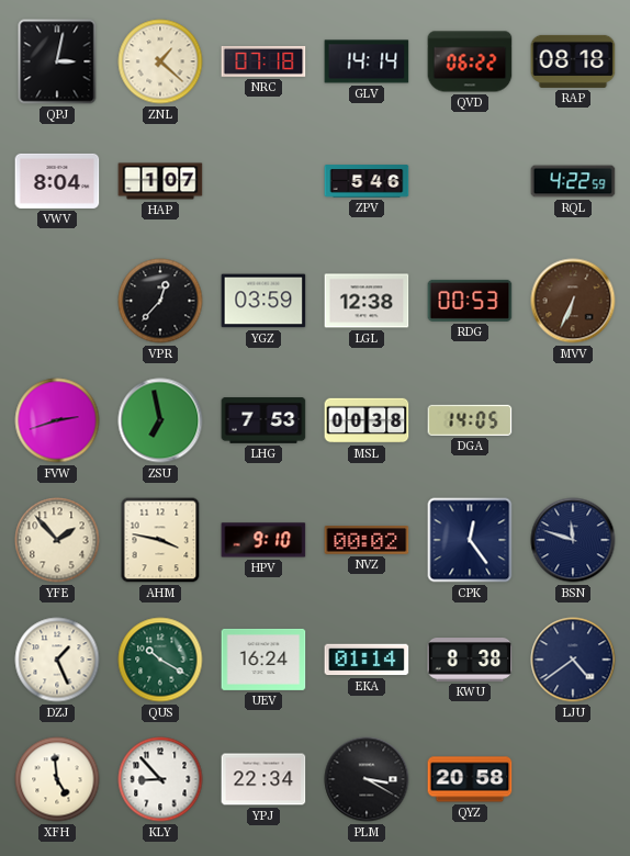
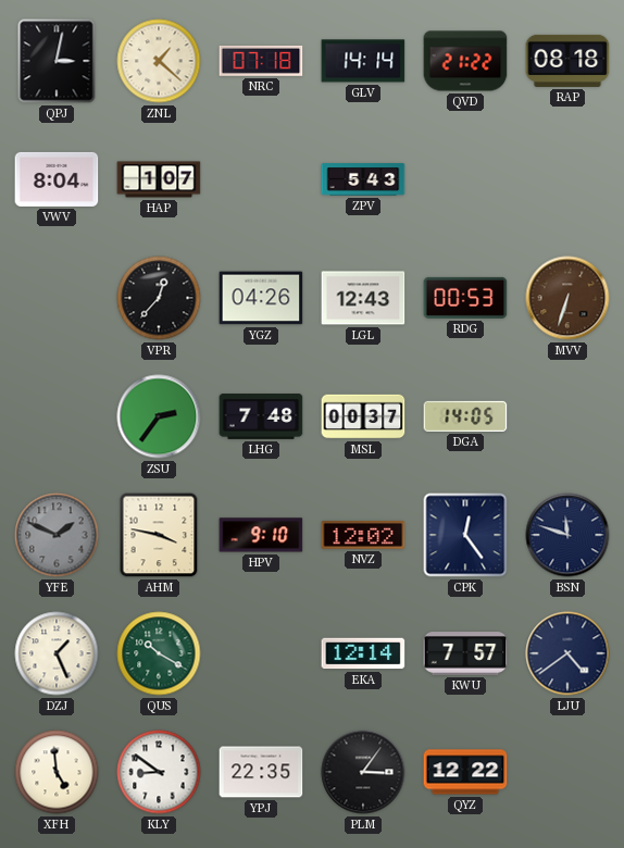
QVD: 06:22 -> 21:22
ZPV: 5:46 -> 5:43
RQL: 4:22 -> none
YGZ: 03:59 -> 04:26
LGL: 12:38 -> 12:43
MVV: 6:34 -> 6:33
FVW: 2:42 -> none
ZSU: 6:58 -> 2:36
LHG: 7:53 -> 7:48
MSL: 00:38 -> 00:37
YFE: 1:53 -> 1:49
YFE dial: cream -> grey
NVZ: 00:02 -> 12:02
UEV: 16:24 -> none
EKA: 01:14 -> 12:14
KWU: 8:38 -> 7:57
KLY: 8:53 -> 8:51
YPJ: 22:34 -> 22:35
PLM: 3:20 -> 3:06
QYZ: 20:58 -> 12:22
